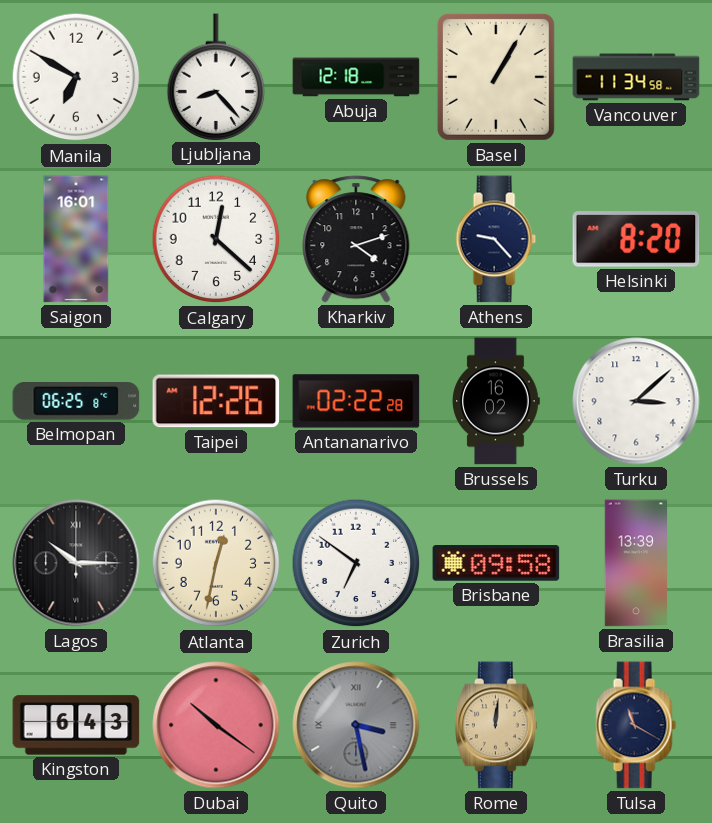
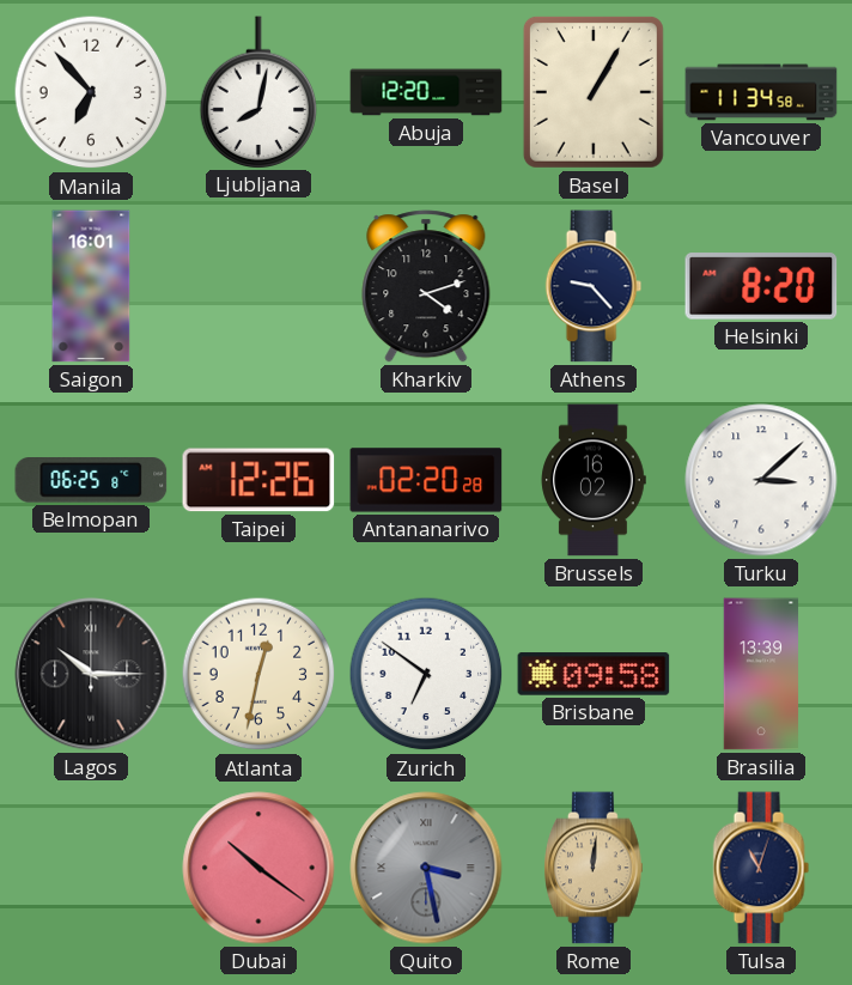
Manila: 6:50 -> 6:53
Ljubljana: 8:23 -> 8:02
Abuja: 12:18 -> 12:20
Calgary: 12:22 -> none
Antananarivo: 02:22 -> 02:20
Kingston: 6:43 -> none
Tulsa: 11:20 -> 11:03
